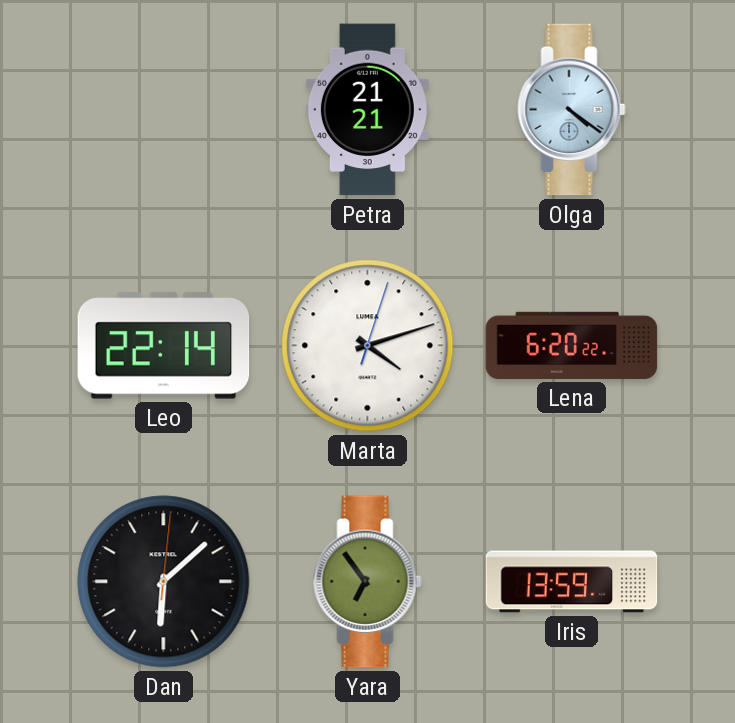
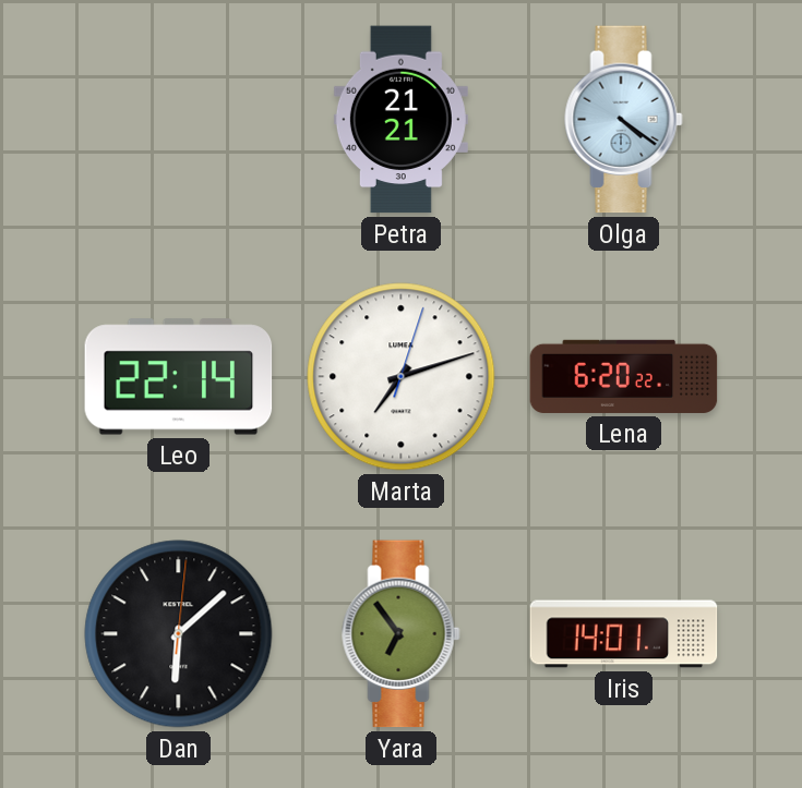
Marta: 4:12 -> 7:12
Iris: 13:59 -> 14:01
